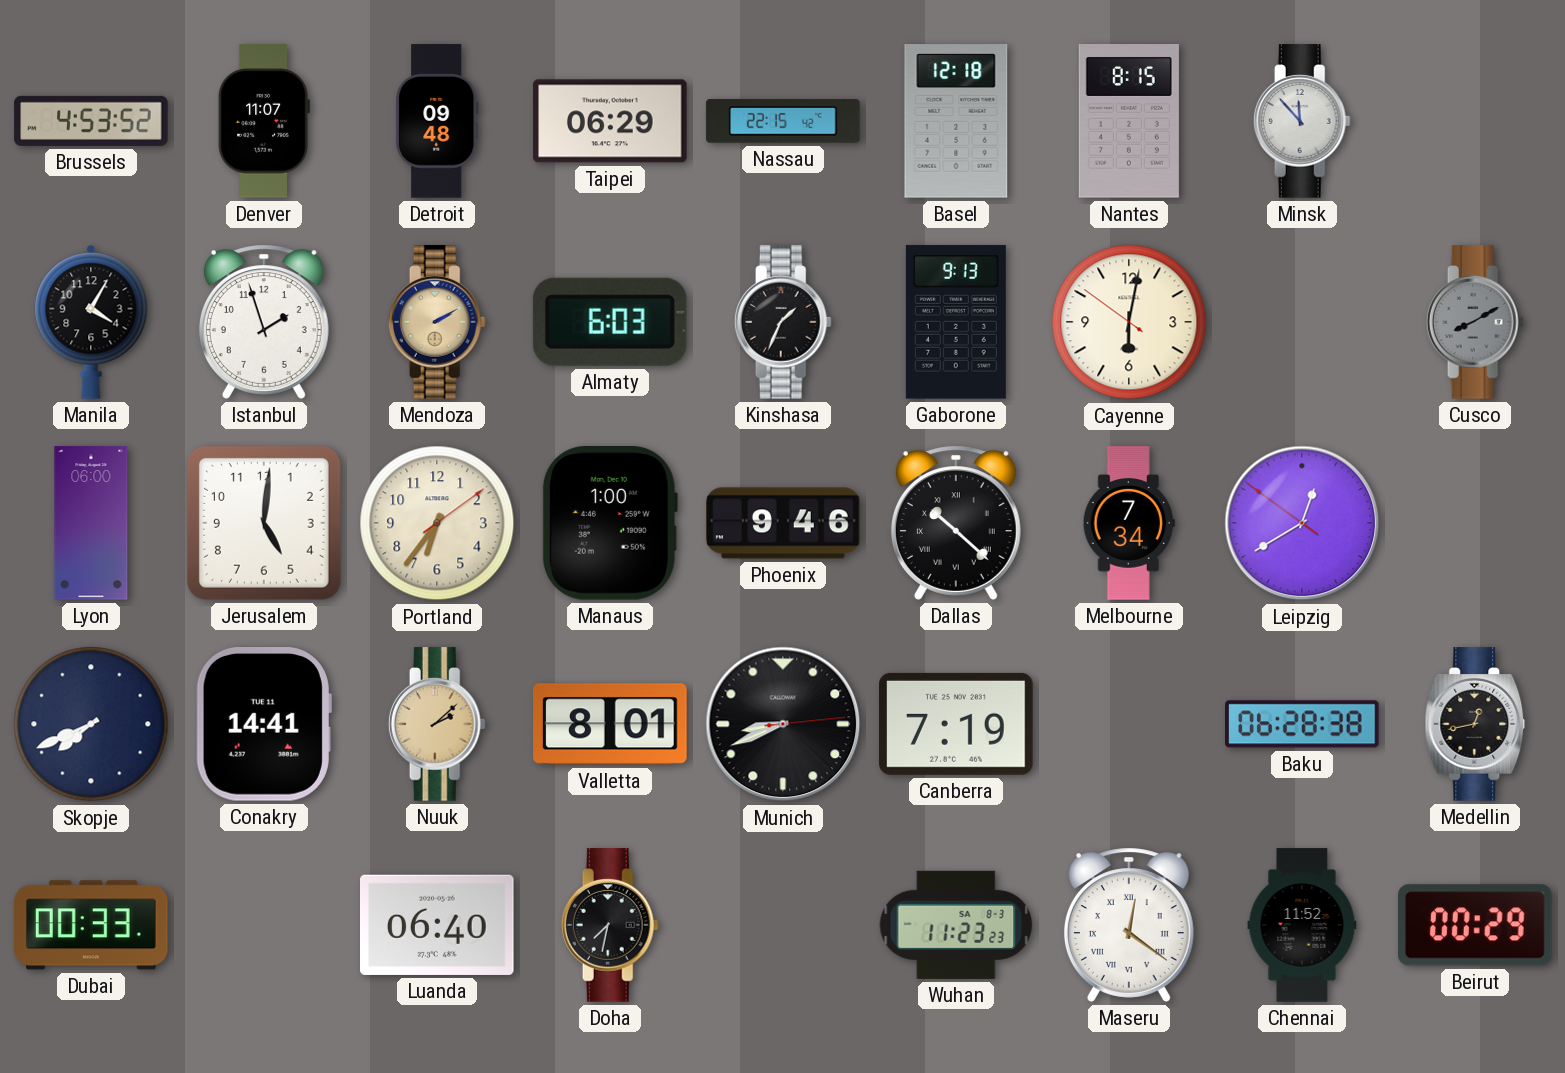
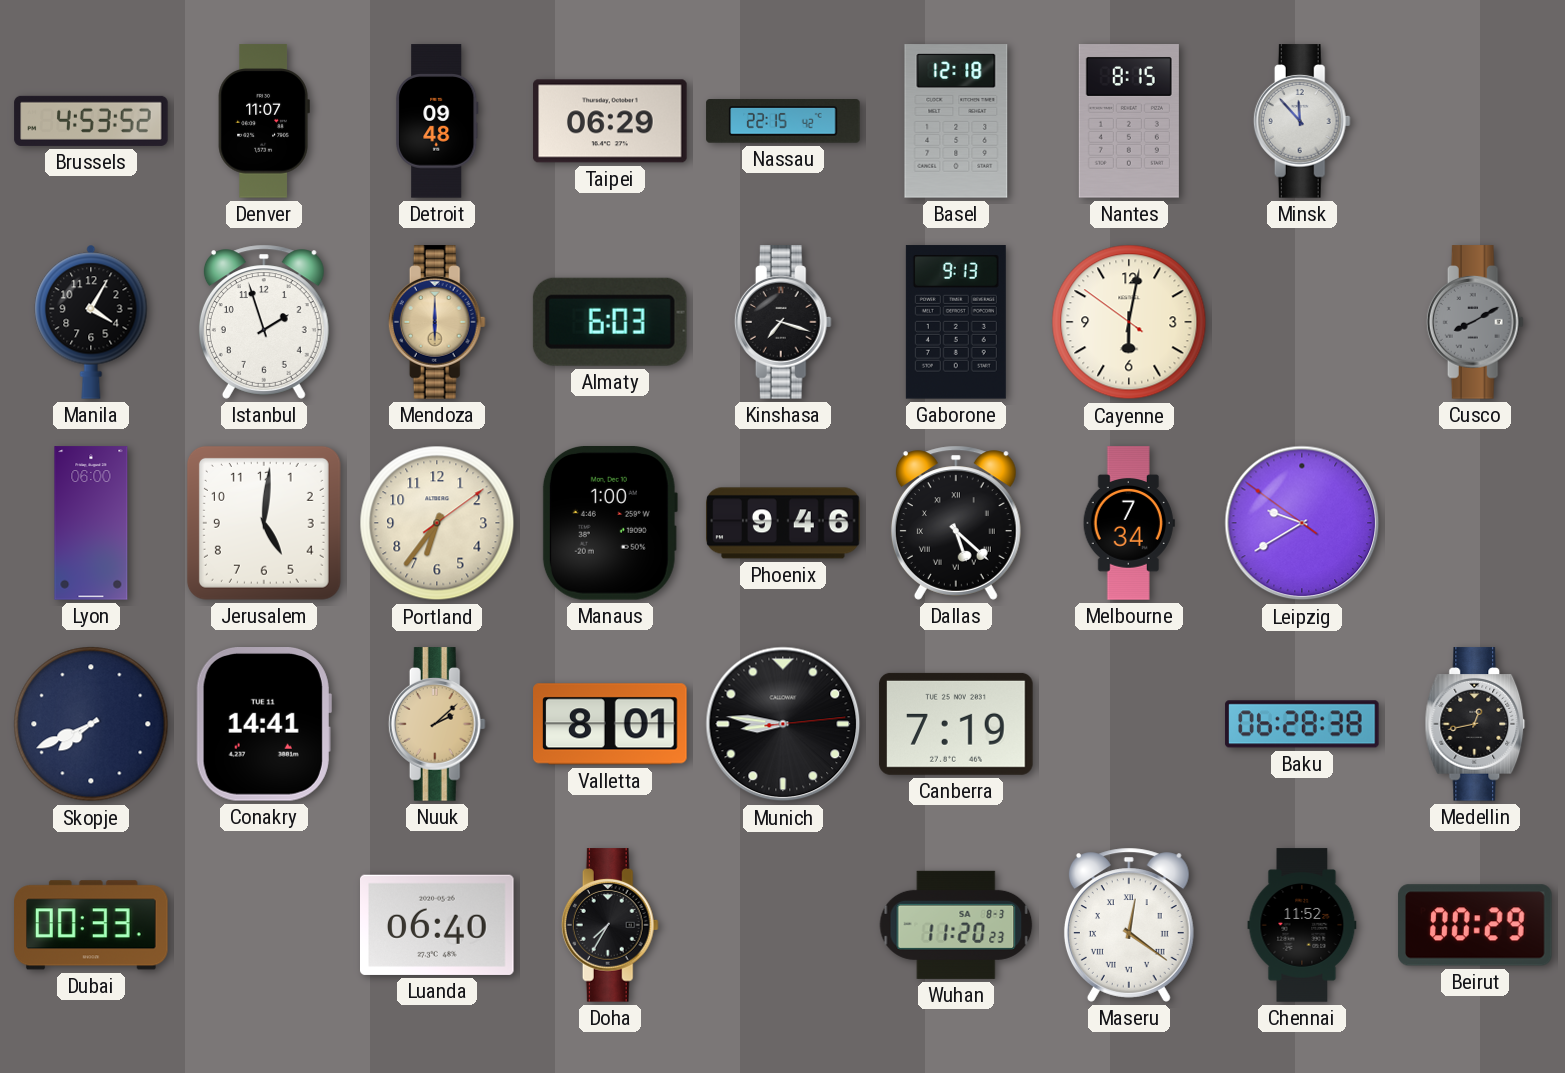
Mendoza: 2:10 -> 6:00
Kinshasa: 1:34 -> 7:18
Dallas: 10:22 -> 5:22
Leipzig: 12:39 -> 9:39
Munich: 8:41 -> 8:46
Doha: 7:32 -> 7:35
Wuhan: 11:23 -> 11:20
